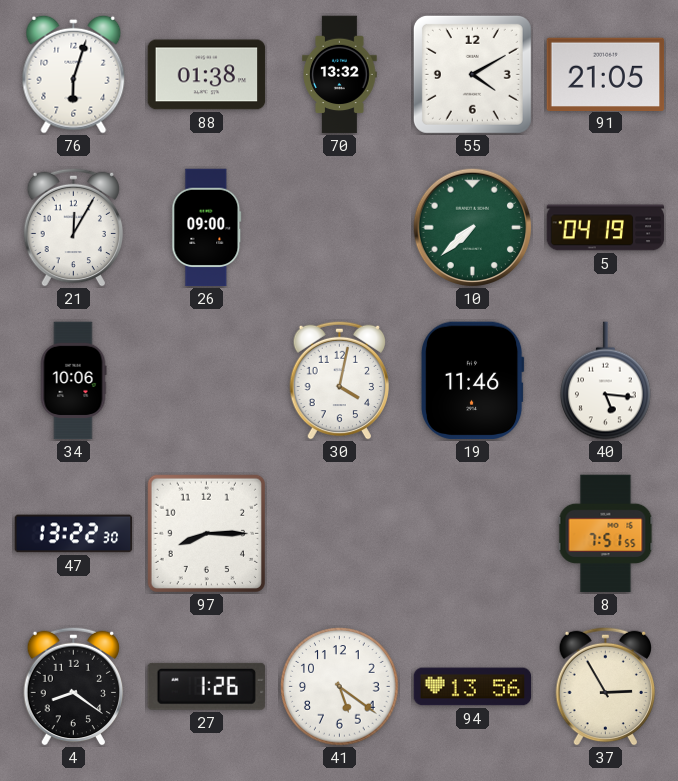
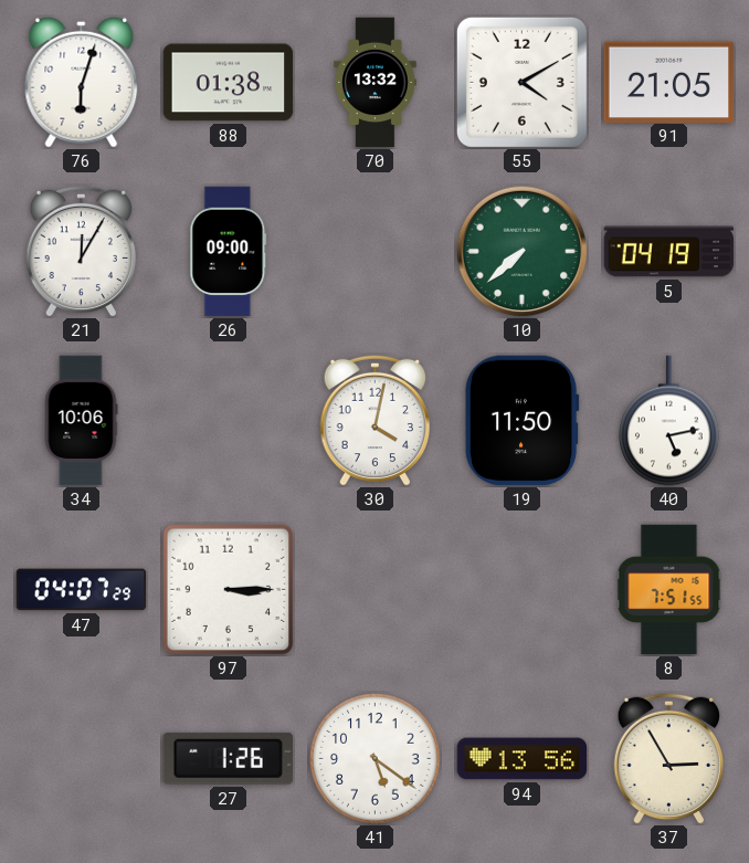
19: 11:46 -> 11:50
40: 5:16 -> 5:13
47: 13:22 -> 04:07
97: 8:15 -> 3:15
4: 8:21 -> none
